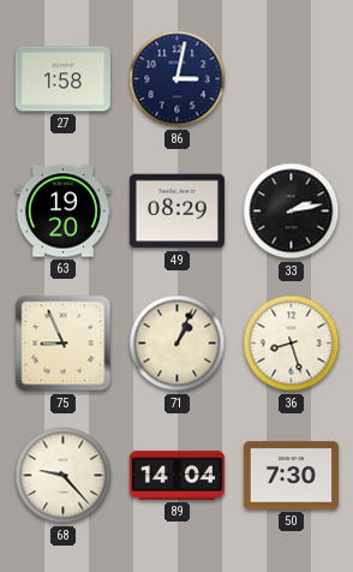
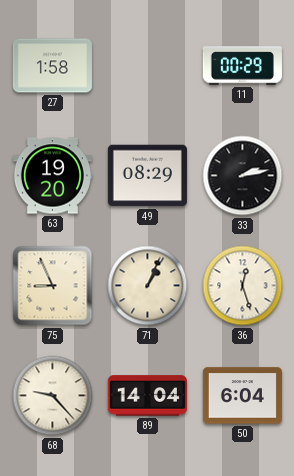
86: 3:02 -> none
11: none -> 00:29
36: 8:27 -> 12:27
50: 7:30 -> 6:04
